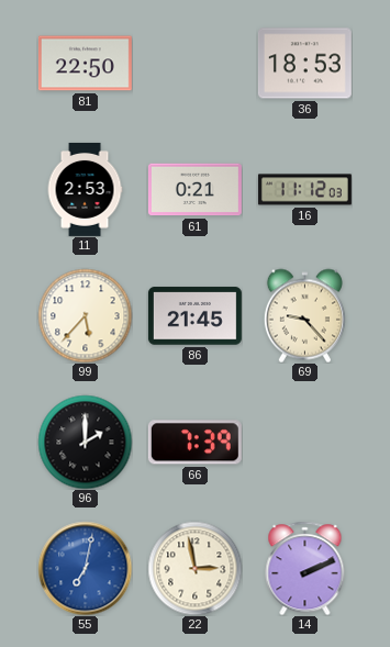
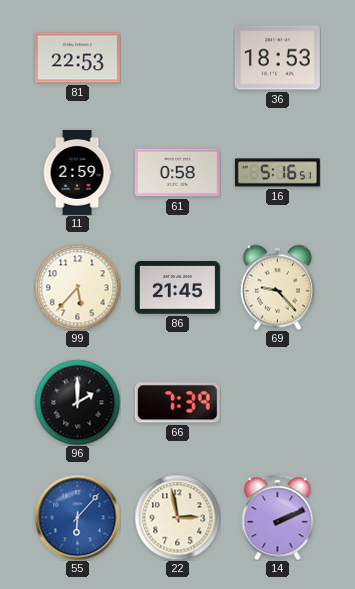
81: 22:50 -> 22:53
11: 2:53 -> 2:59
61: 0:21 -> 0:58
16: 11:12 -> 5:16
55: 7:02 -> 6:07
